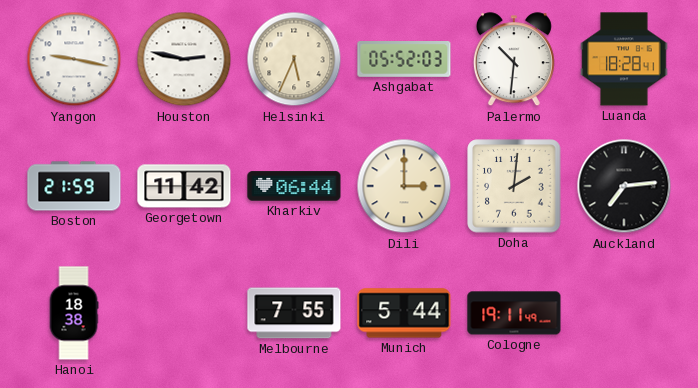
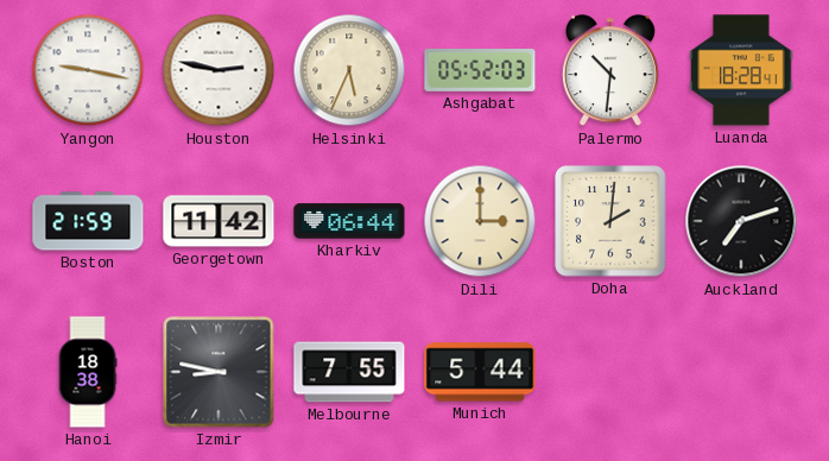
Auckland: 7:14 -> 7:12
Izmir: none -> 8:47
Cologne: 19:11 -> none
